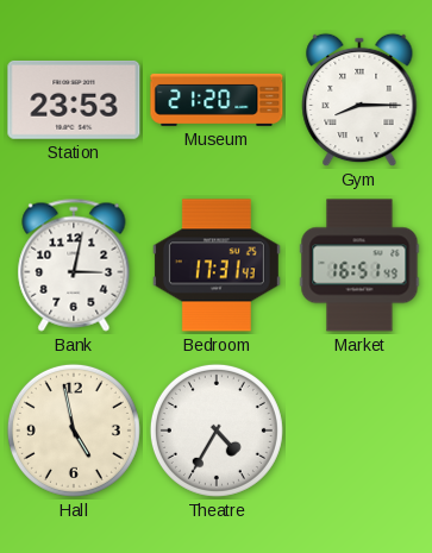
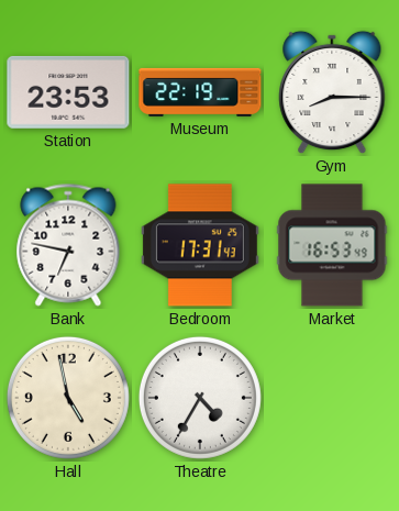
Museum: 21:20 -> 22:19
Bank: 3:02 -> 6:47
Market: 16:51 -> 16:53
